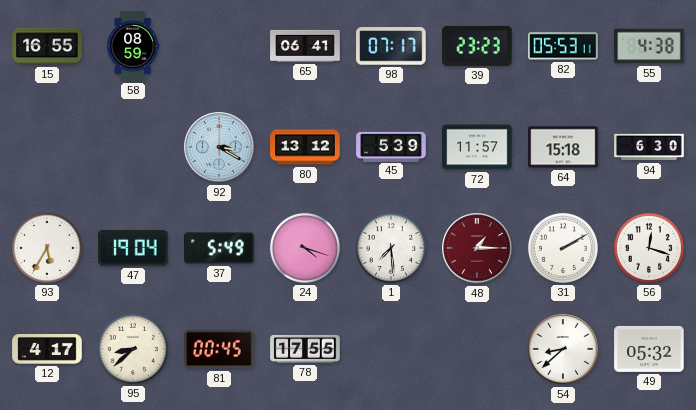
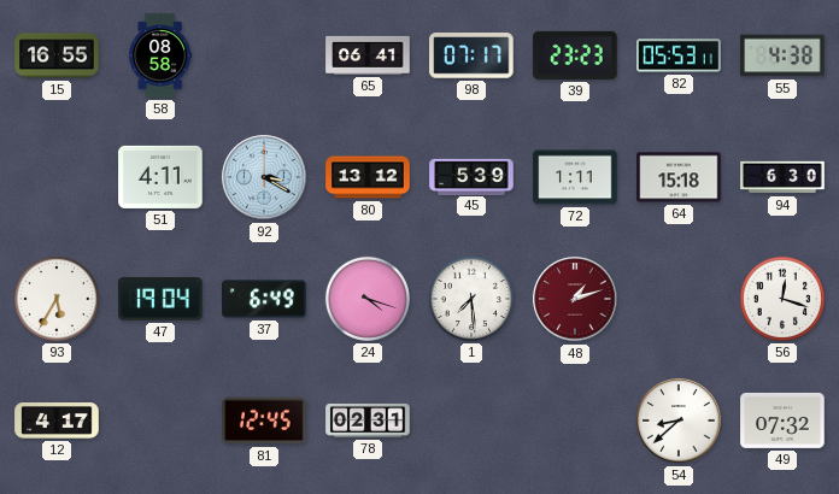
58: 08:59 -> 08:58
51: none -> 4:11
72: 11:57 -> 1:11
37: 5:49 -> 6:49
48: 1:15 -> 1:12
31: 2:10 -> none
95: 8:38 -> none
81: 00:45 -> 12:45
78: 17:55 -> 02:31
49: 05:32 -> 07:32
